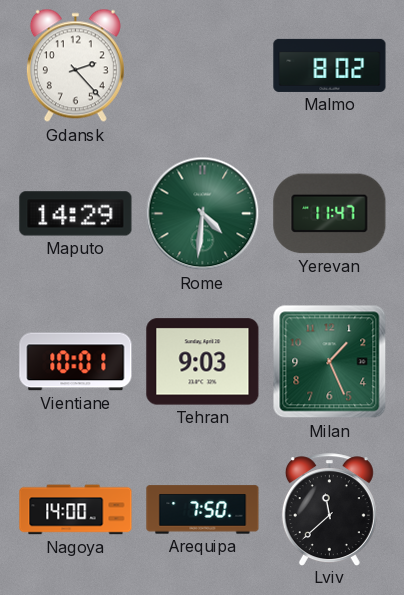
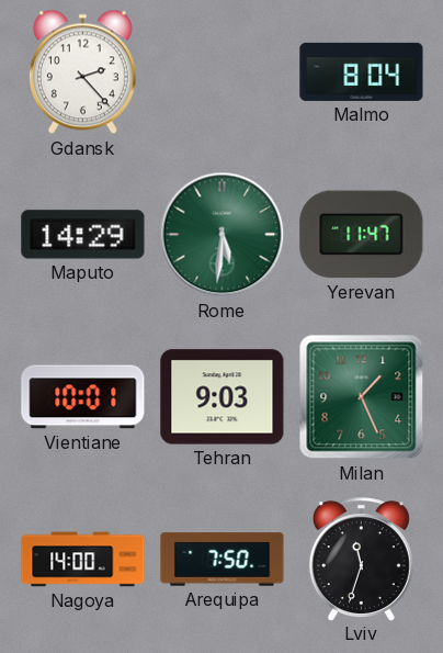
Malmo: 8:02 -> 8:04
Rome: 4:31 -> 5:31
Lviv: 11:38 -> 11:33
